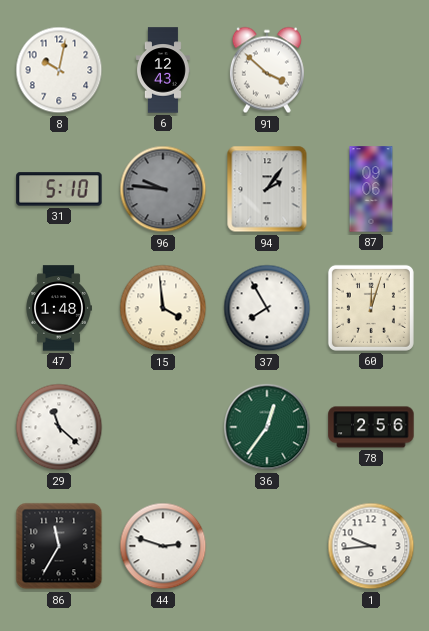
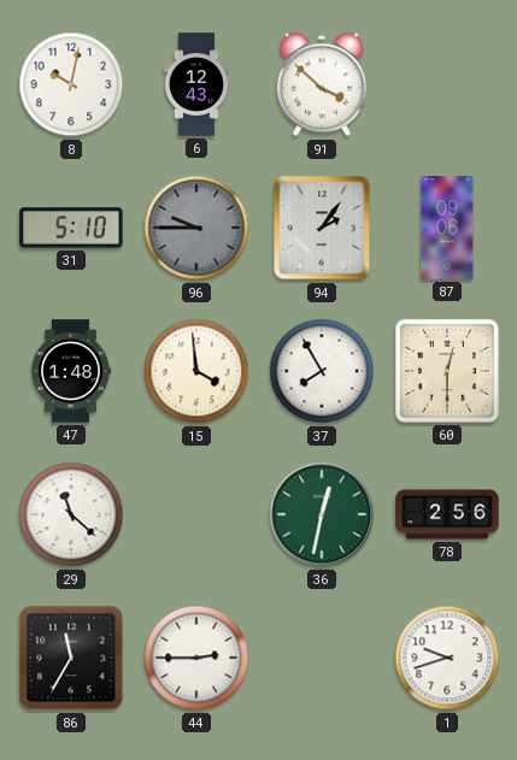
96: 9:46 -> 9:45
60: 12:03 -> 12:30
36: 12:36 -> 12:32
44: 2:48 -> 2:45
1: 9:44 -> 9:42
